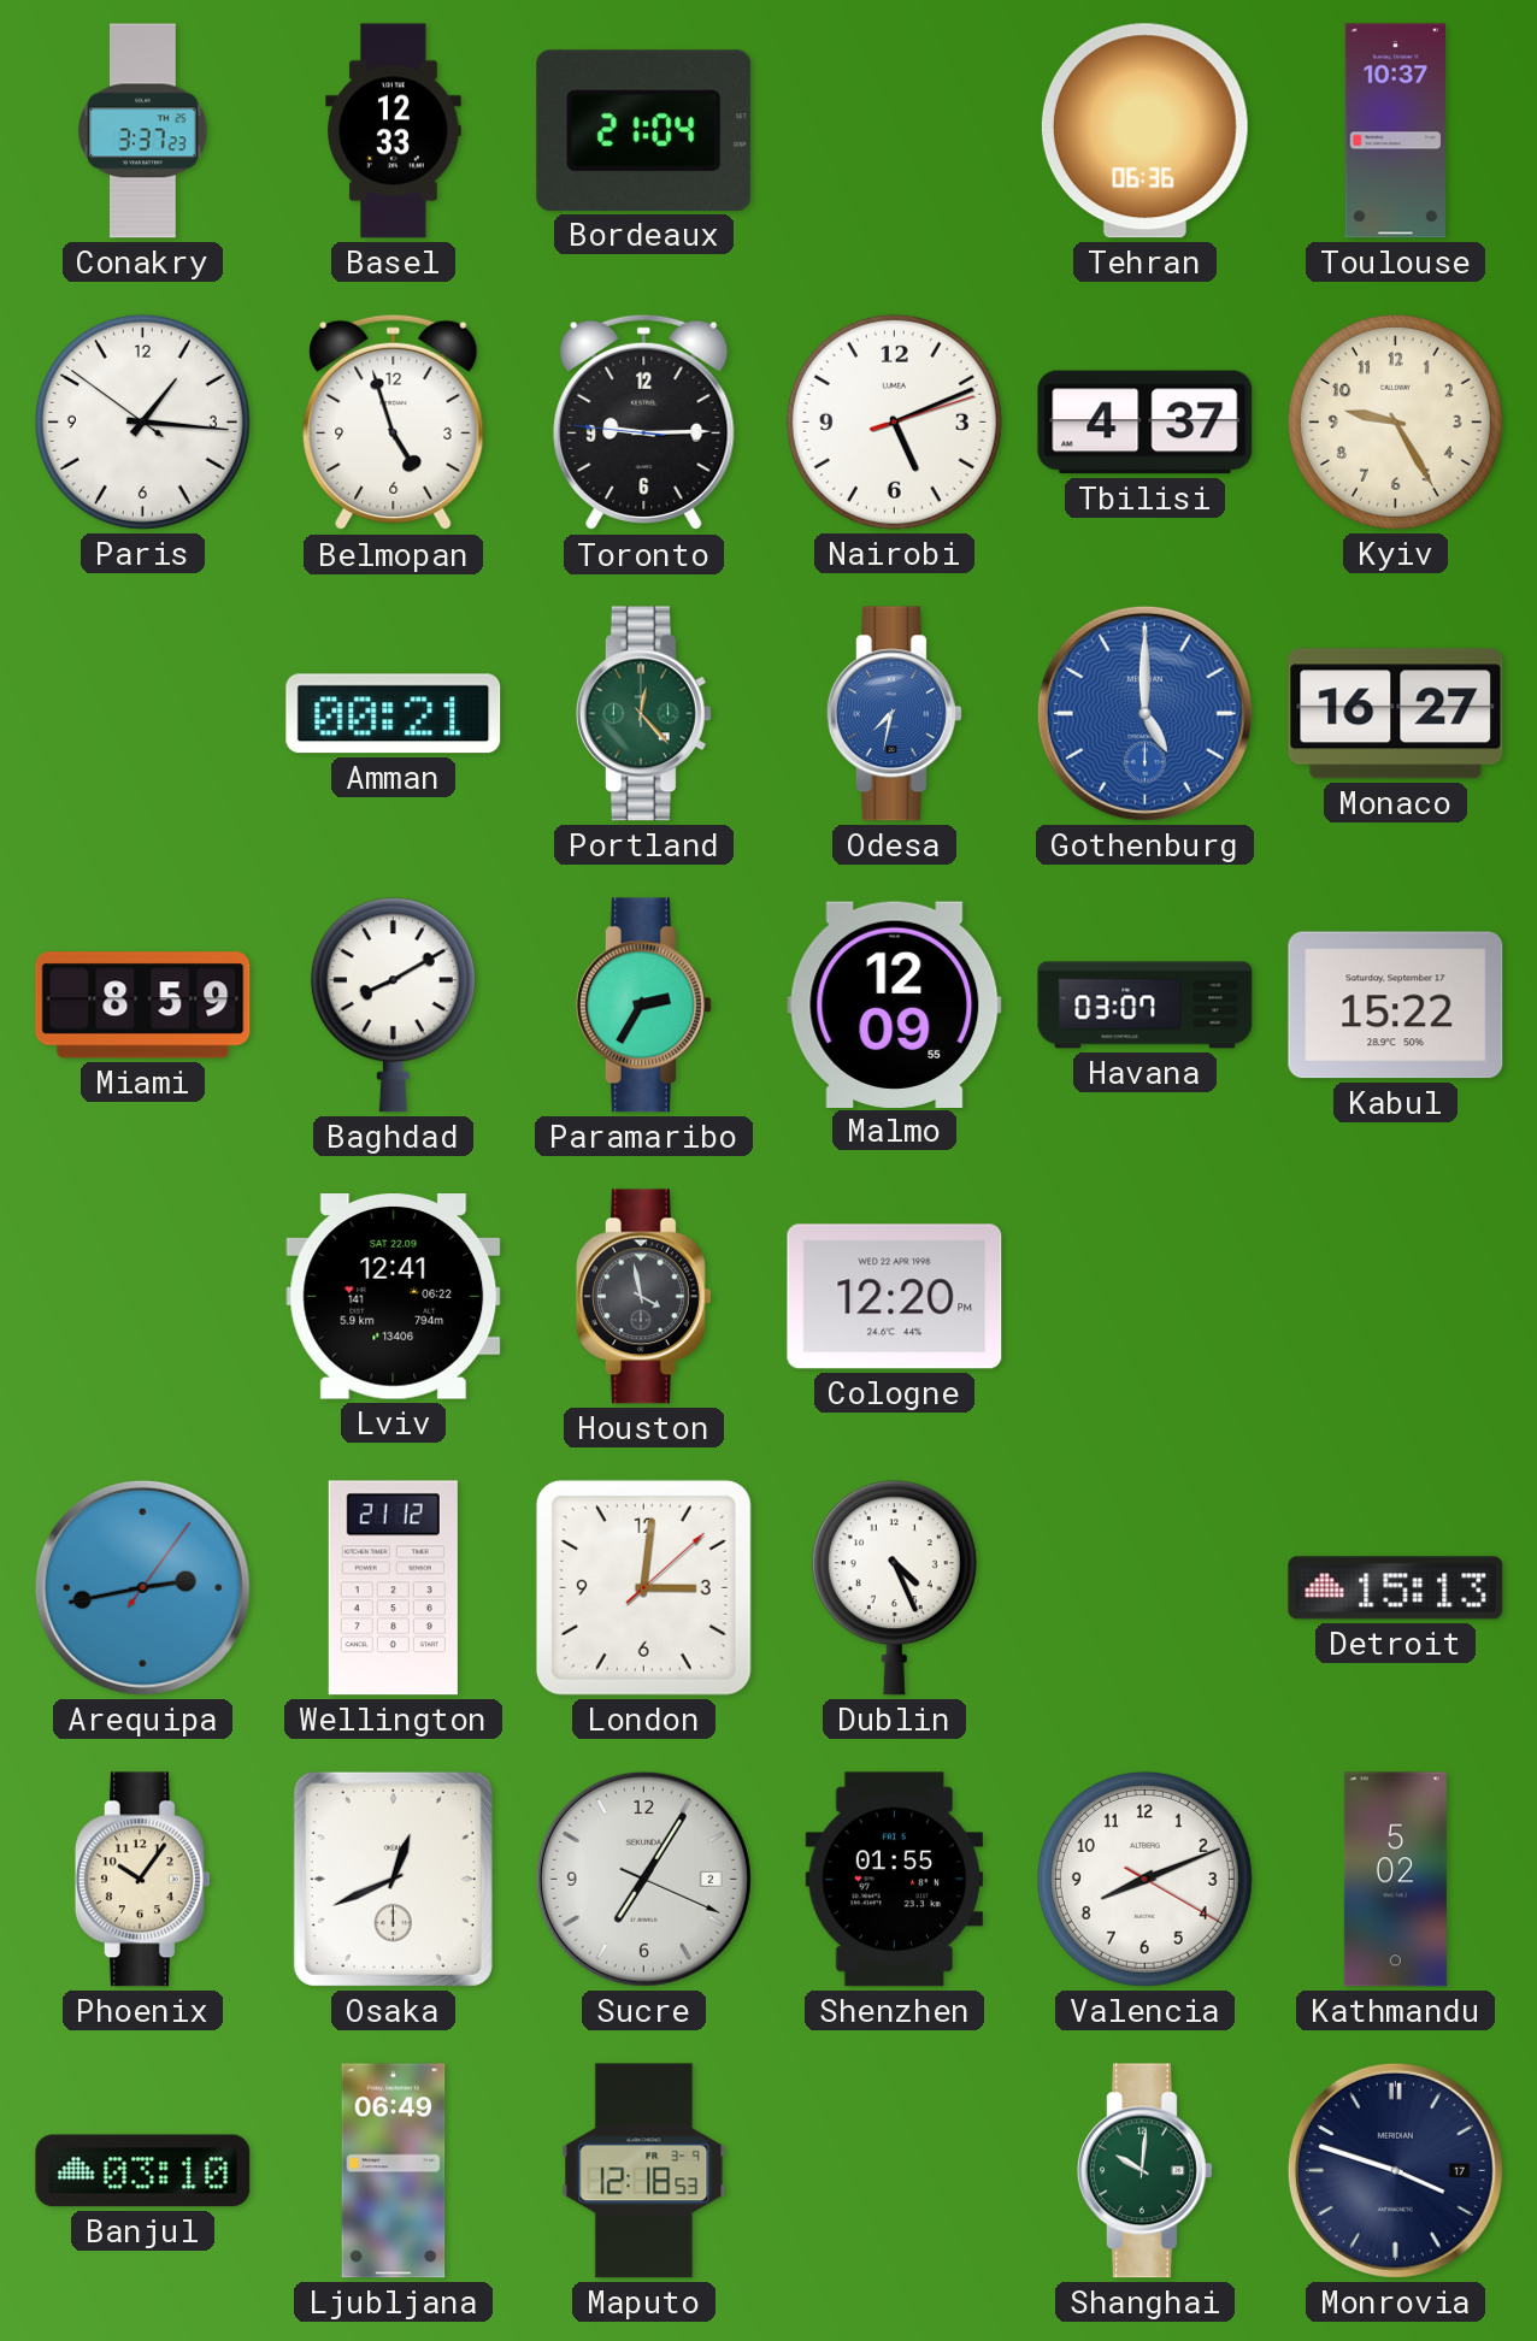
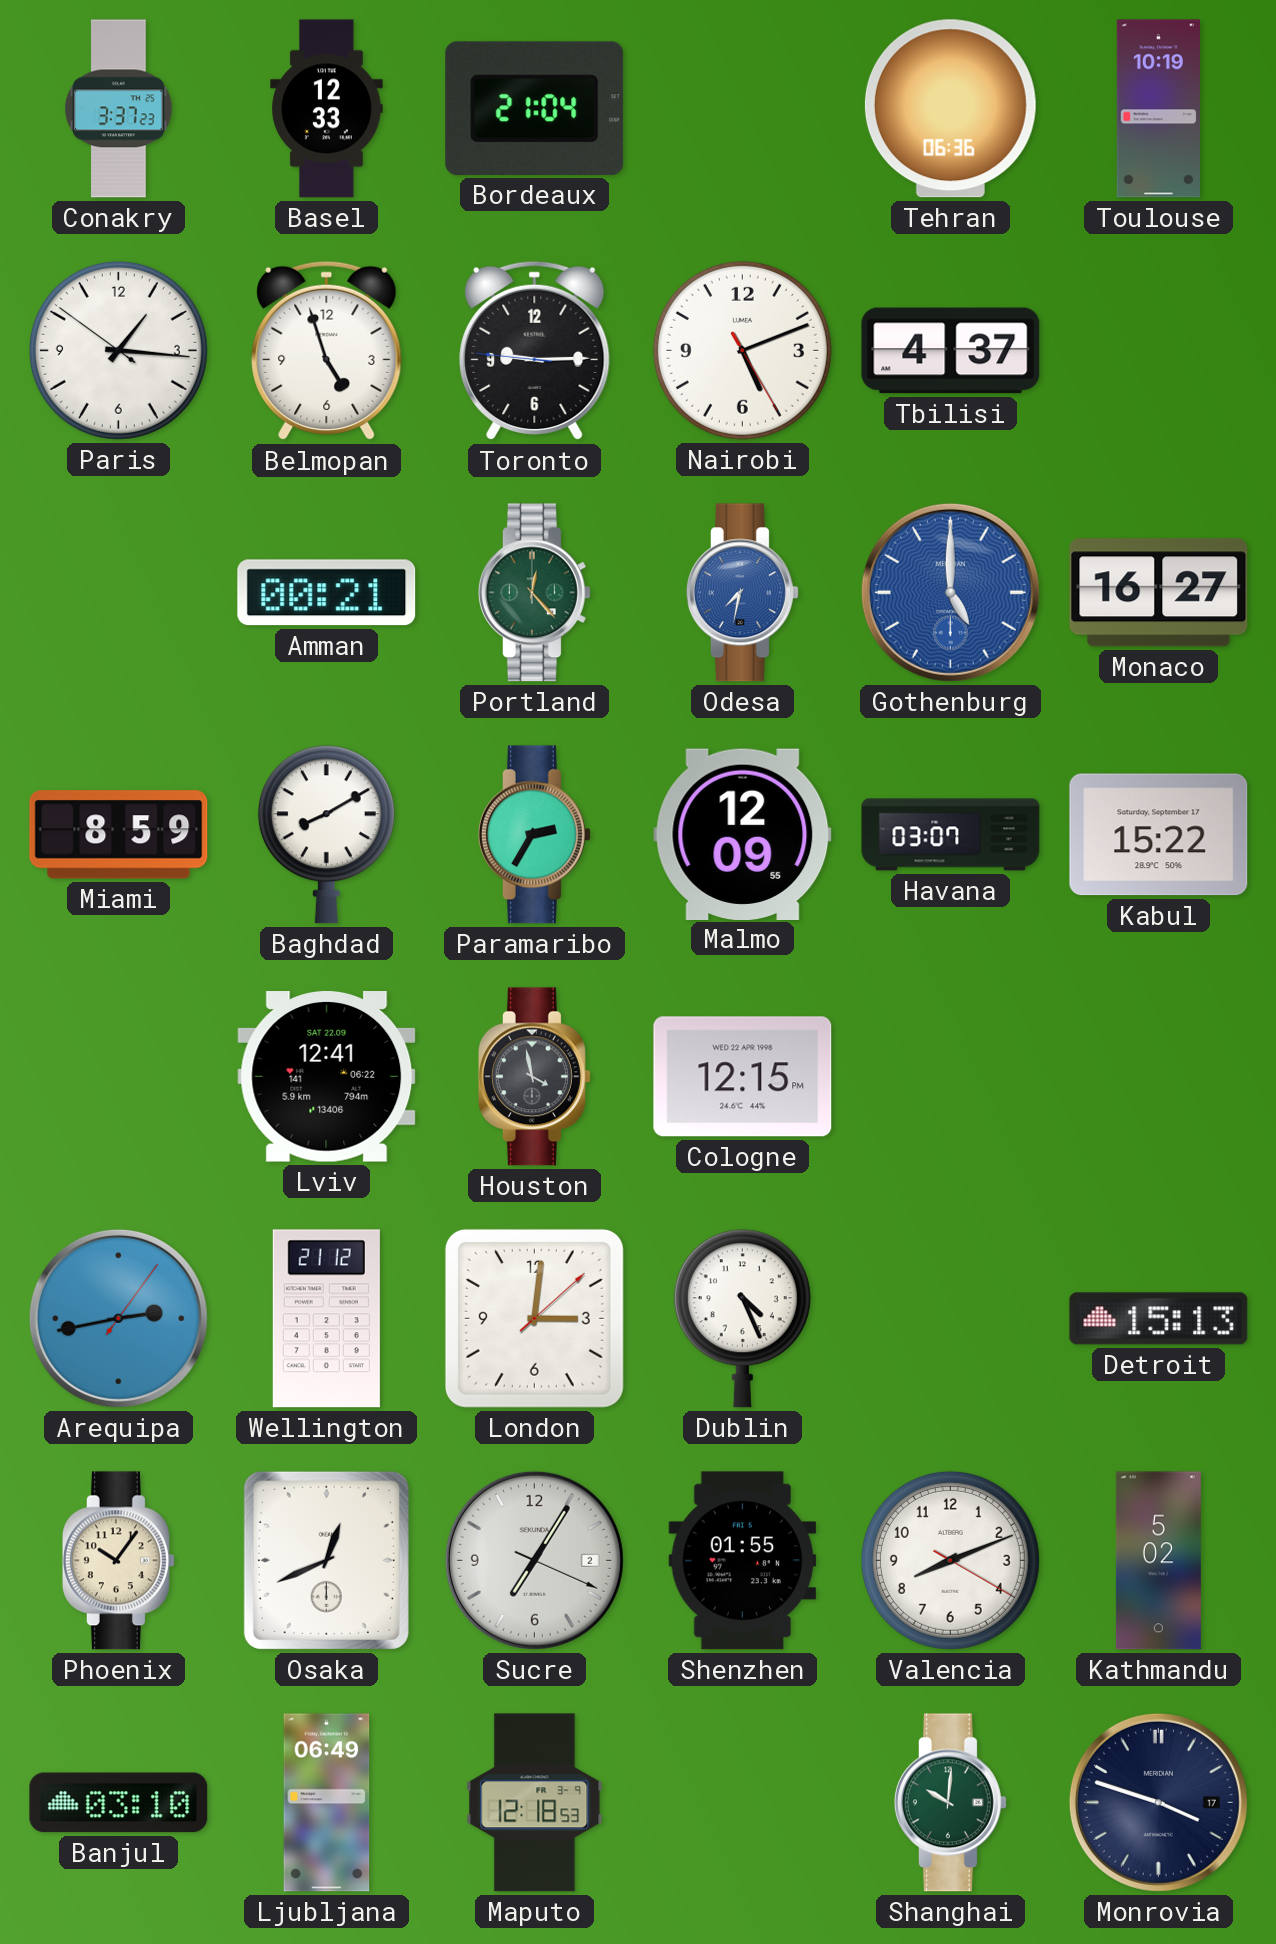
Toulouse: 10:37 -> 10:19
Nairobi: 5:11:12 -> 5:11:25
Kyiv: 9:25 -> none
Cologne: 12:20 -> 12:15
